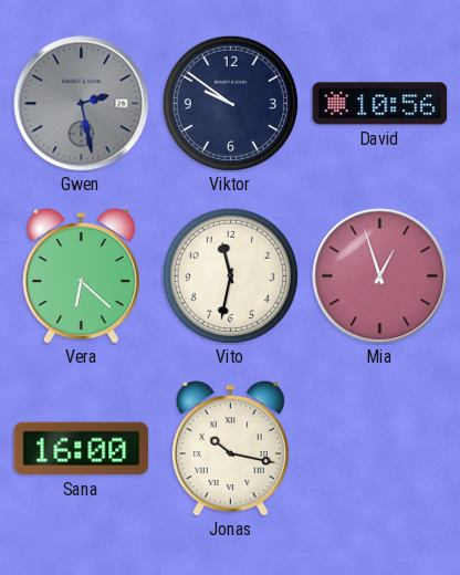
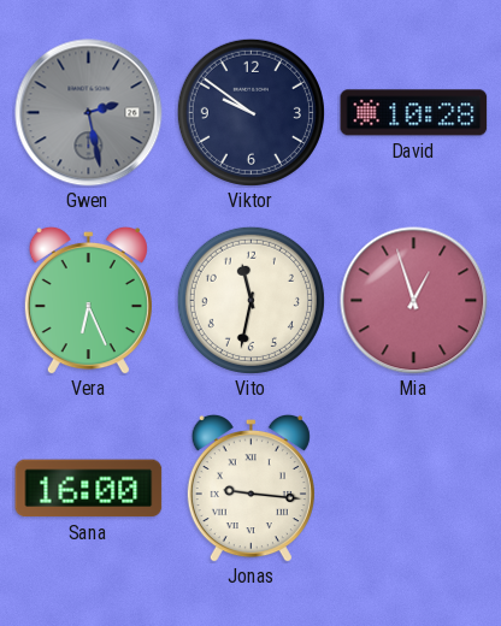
David: 10:56 -> 10:28
Vera: 6:22 -> 6:26
Jonas: 10:17 -> 9:16
